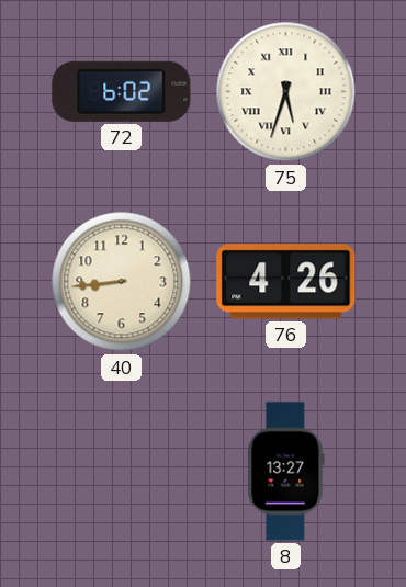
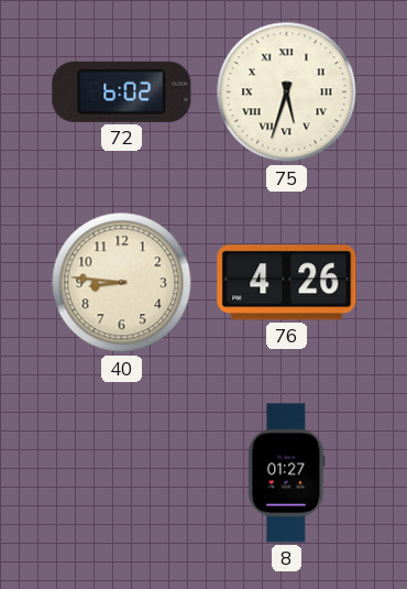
40: 8:44 -> 8:46
8: 13:27 -> 01:27
